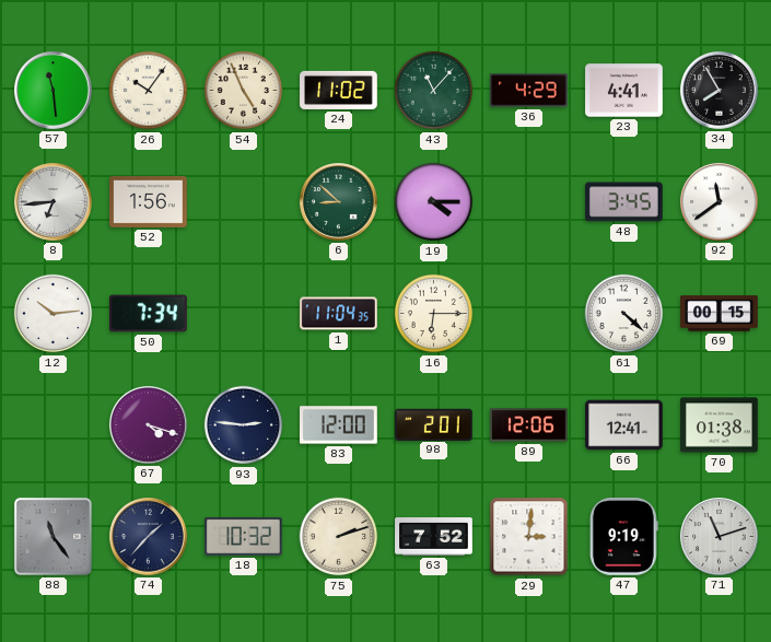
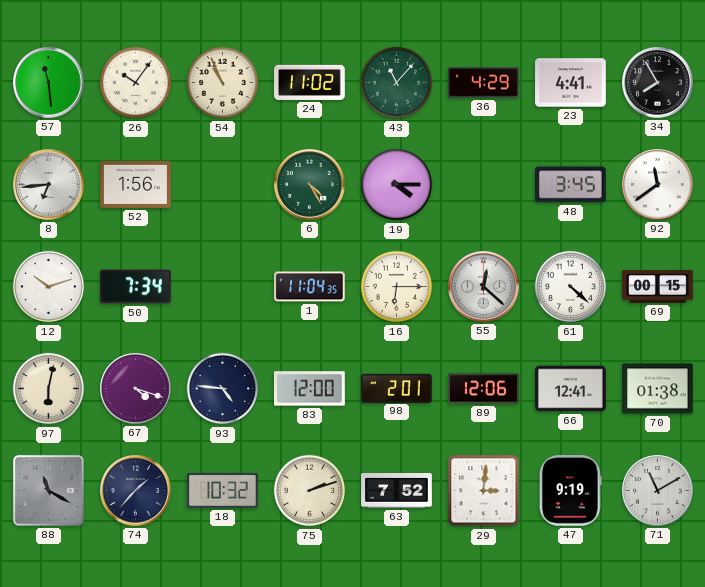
54: 4:56 -> 10:56
6: 8:52 -> 4:25
12: 10:14 -> 10:12
55: none -> 12:22
97: none -> 6:02
93: 2:46 -> 4:46
88: 11:24 -> 11:20
71: 11:12 -> 11:10
